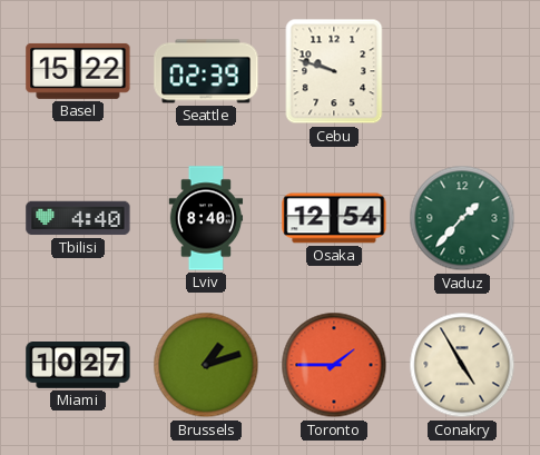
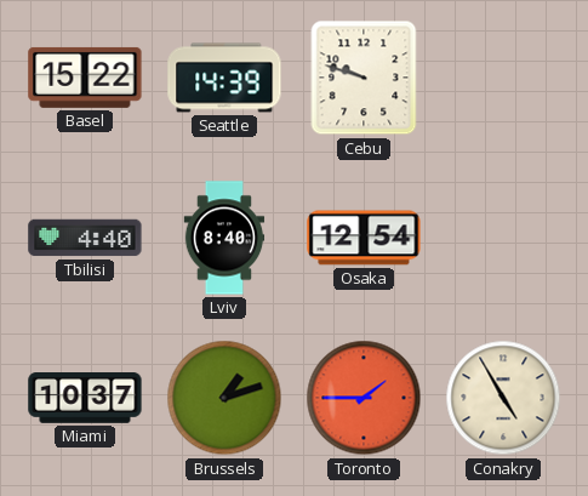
Seattle: 02:39 -> 14:39
Vaduz: 1:37 -> none
Miami: 10:27 -> 10:37
